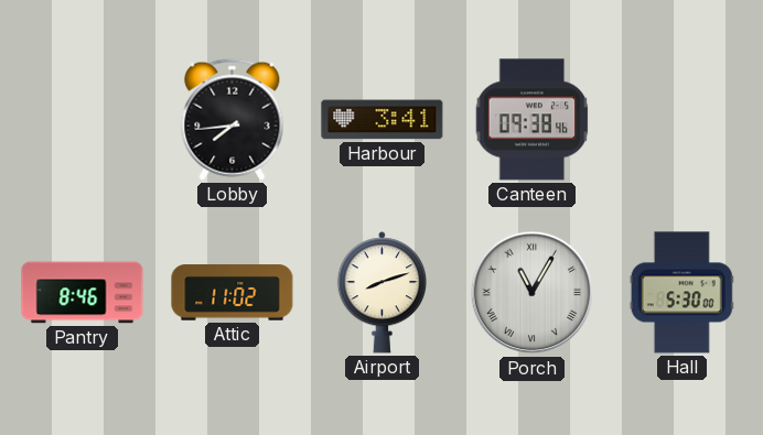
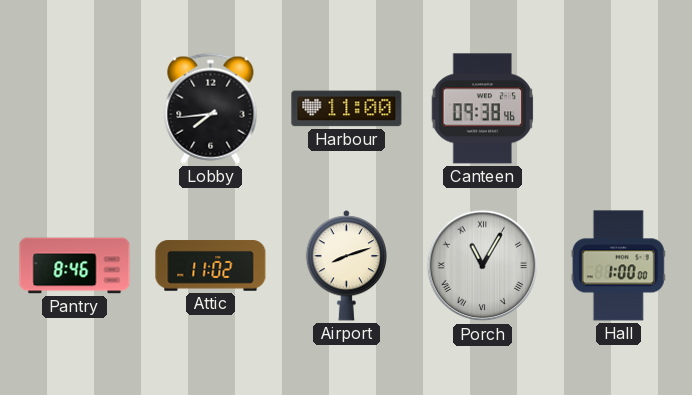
Harbour: 3:41 -> 11:00
Hall: 5:30 -> 1:00
